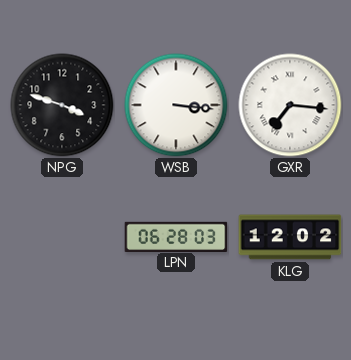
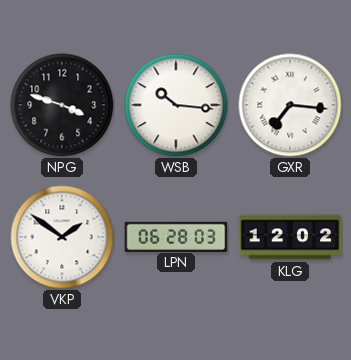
WSB: 3:16 -> 10:16
VKP: none -> 1:51
